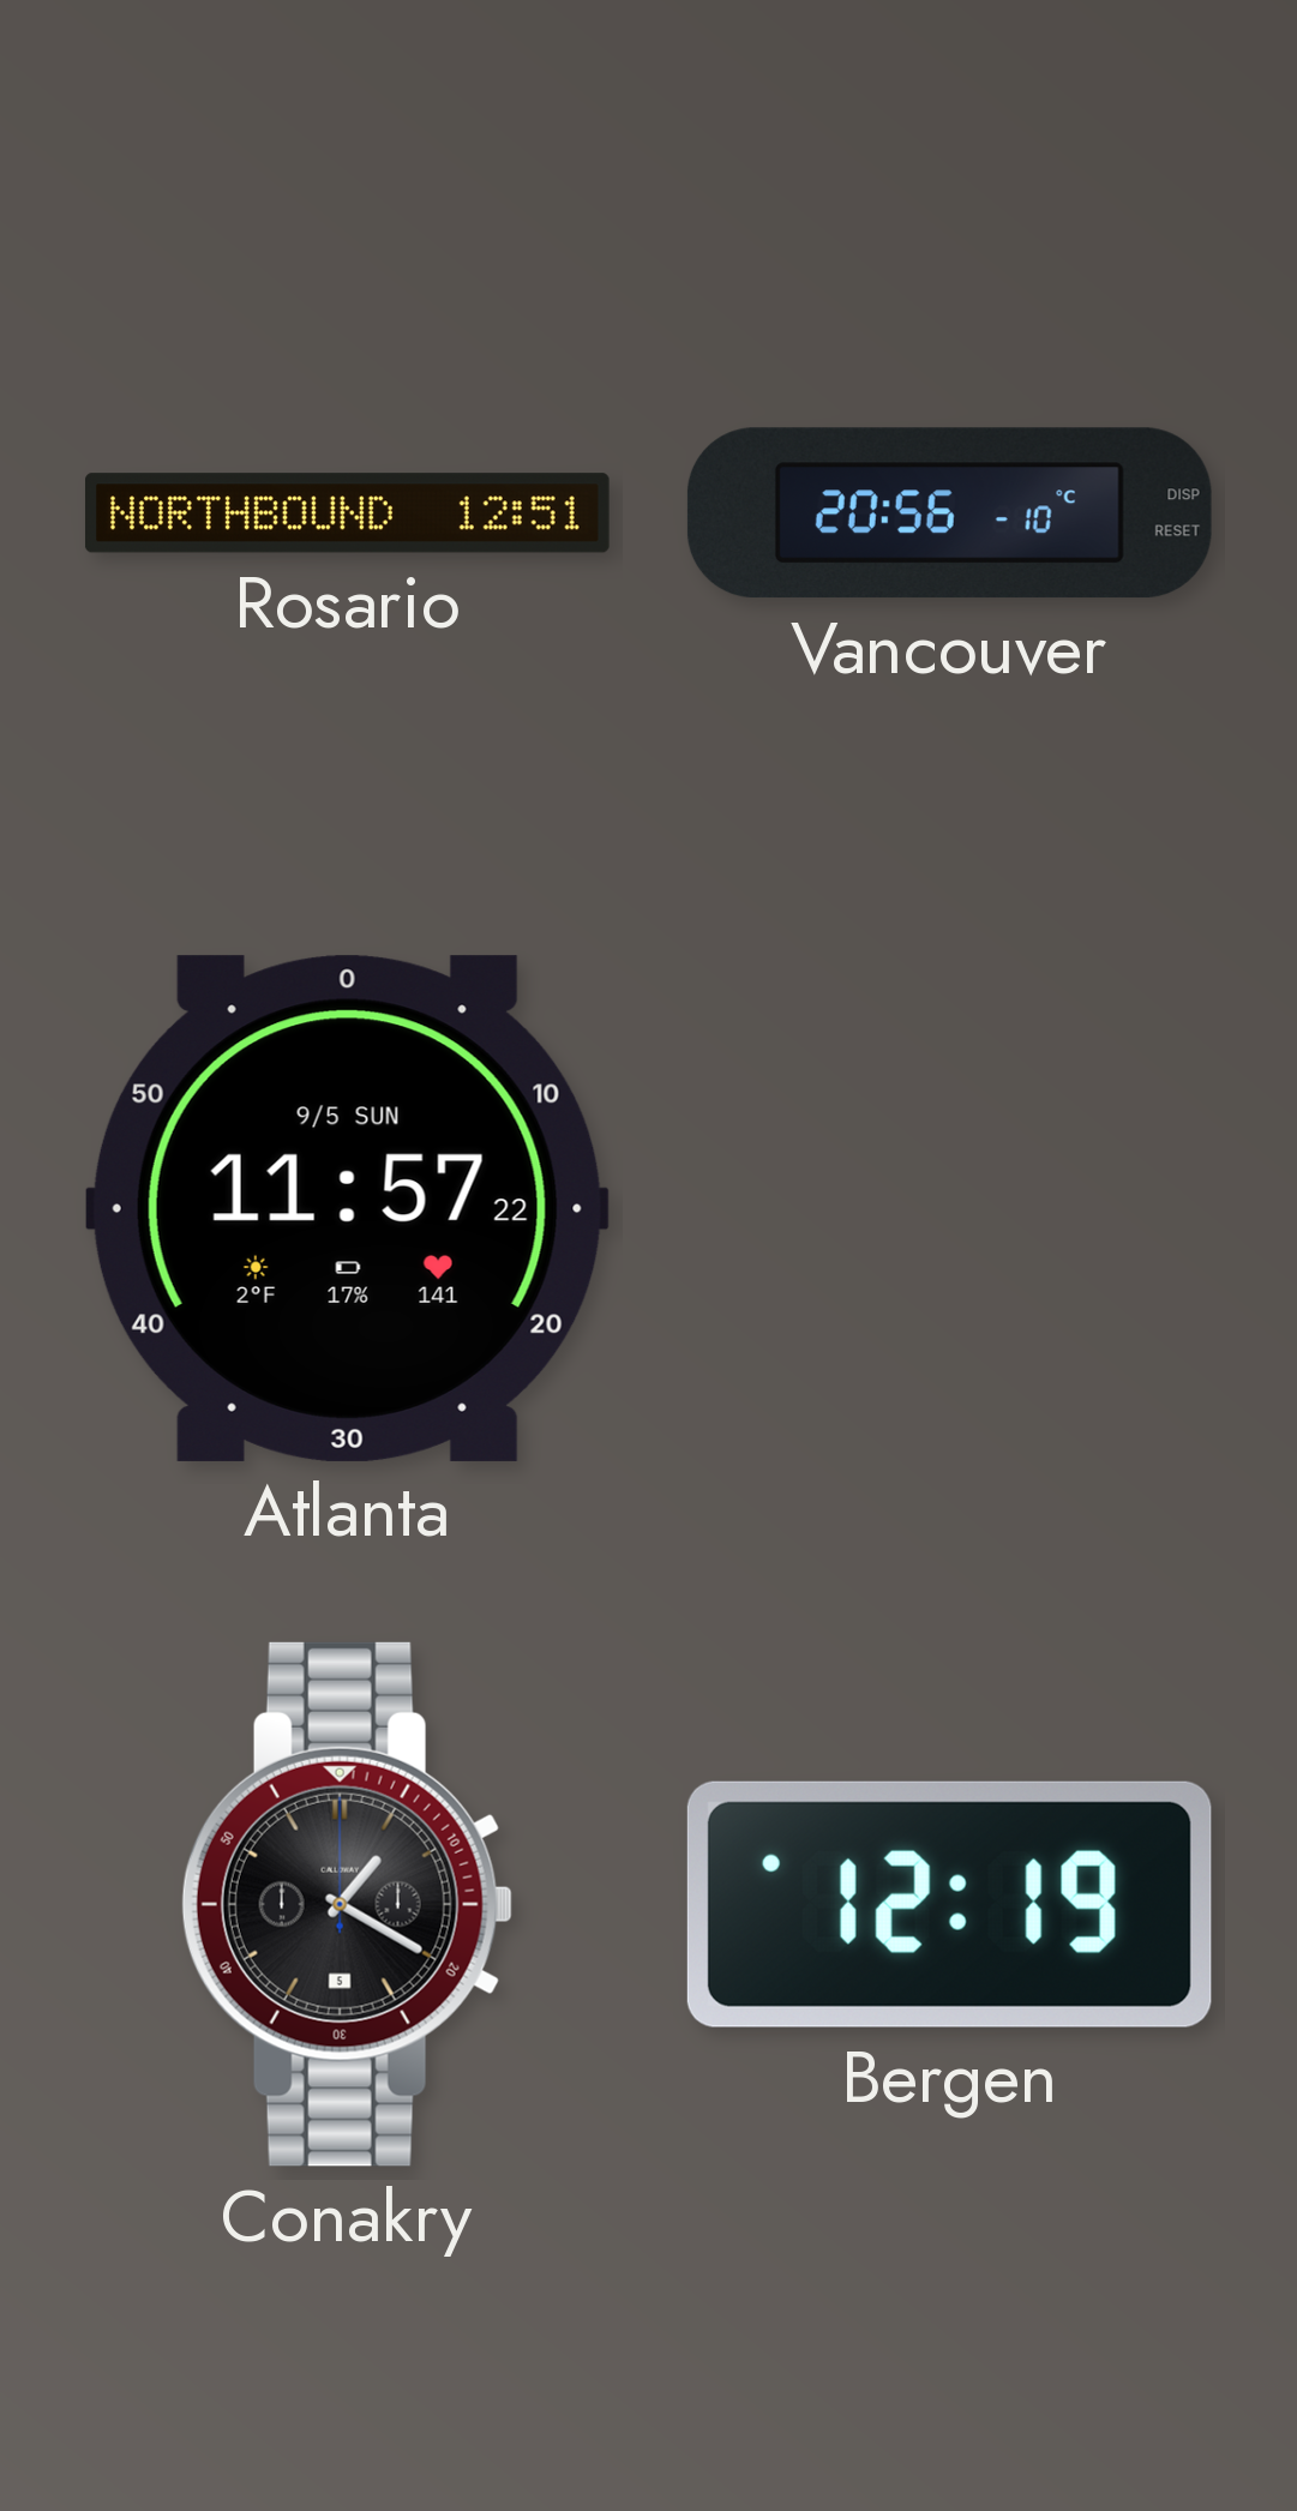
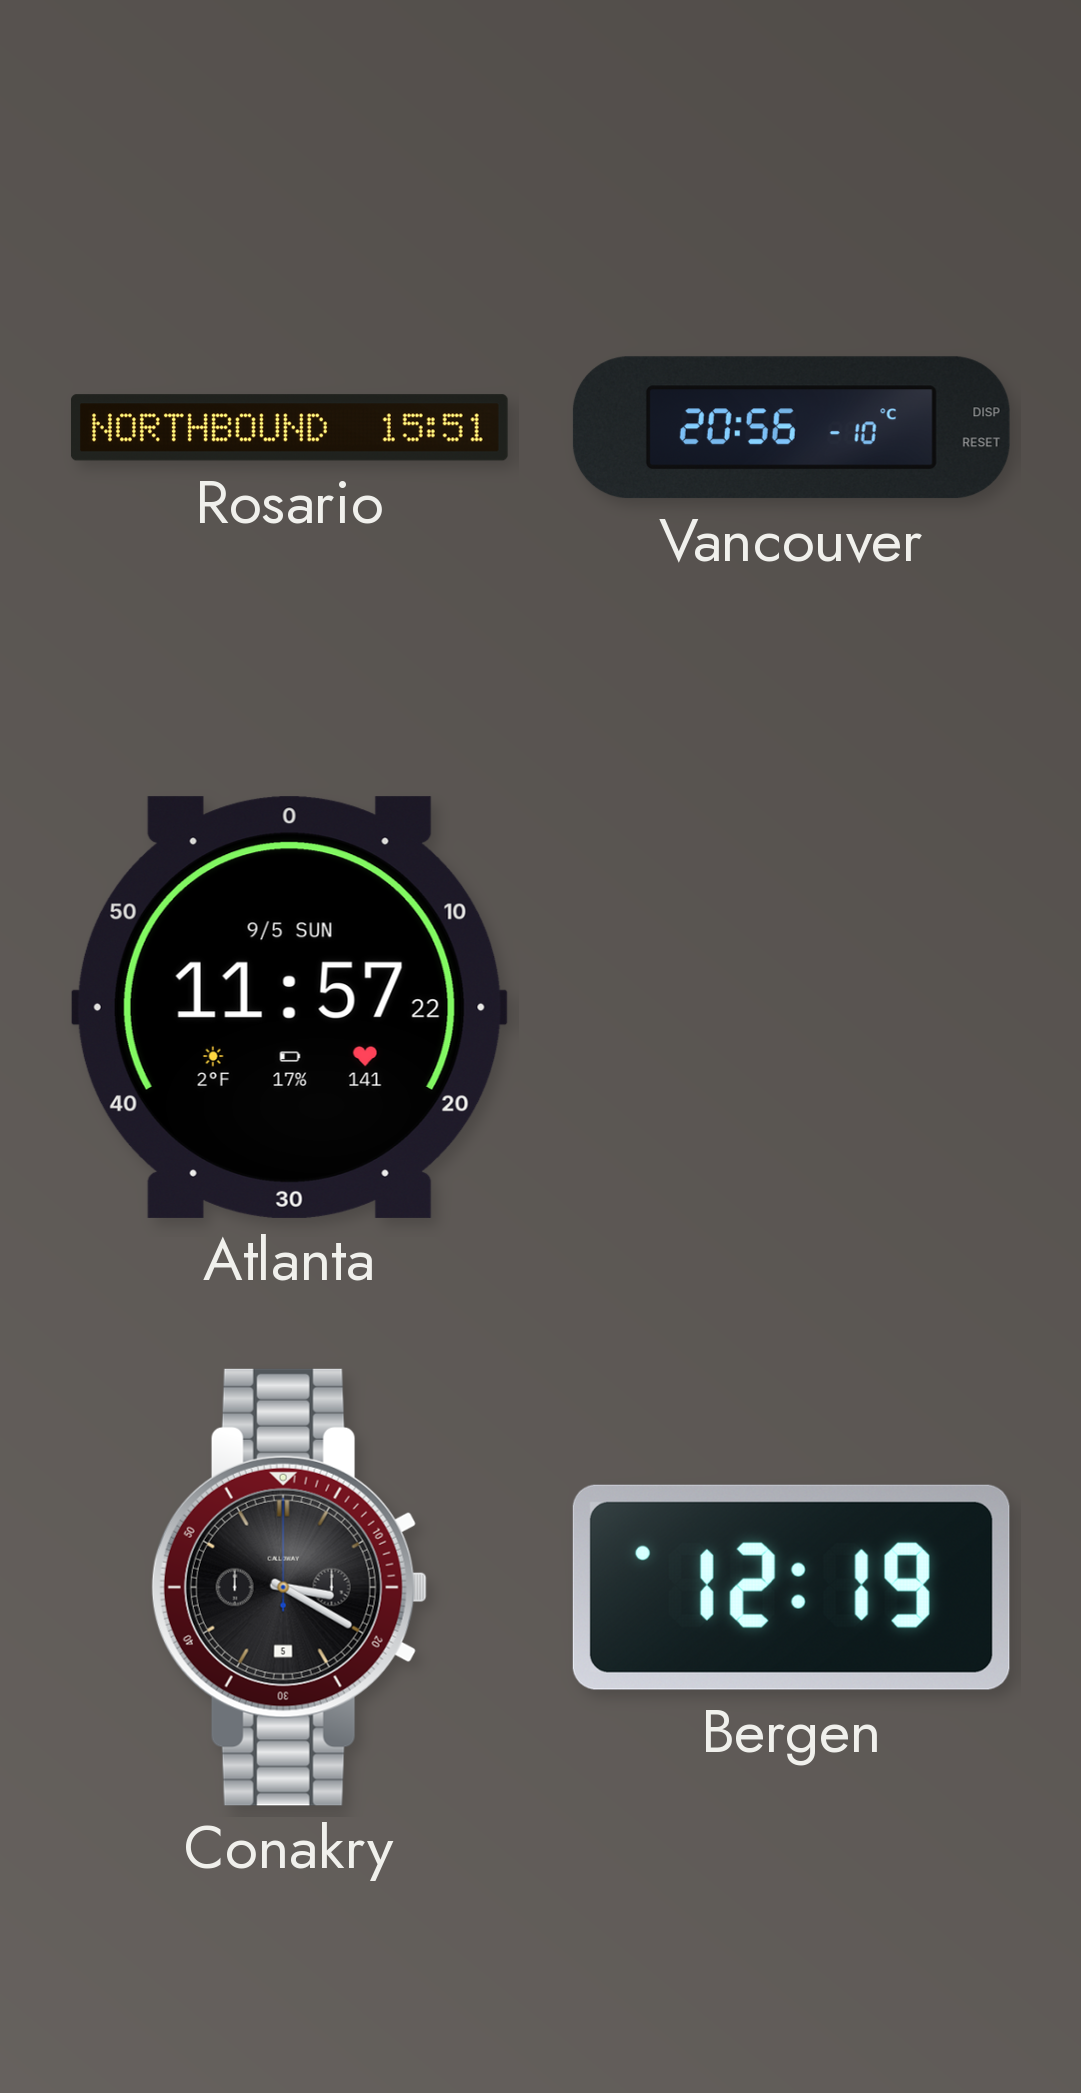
Rosario: 12:51 -> 15:51
Conakry: 1:20 -> 3:20
